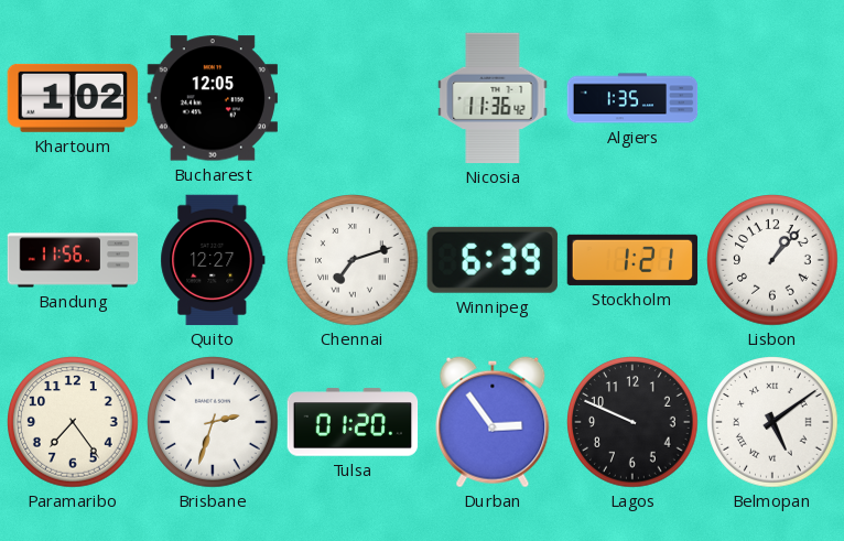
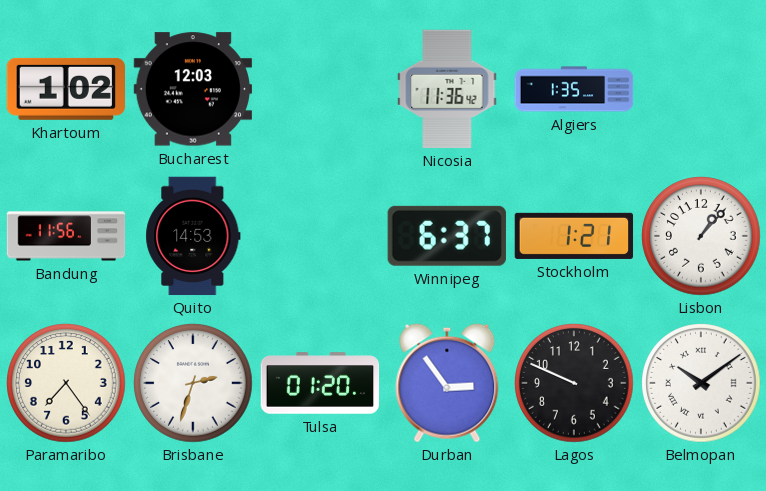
Bucharest: 12:05 -> 12:03
Quito: 12:27 -> 14:53
Chennai: 7:12 -> none
Winnipeg: 6:39 -> 6:37
Belmopan: 5:09 -> 10:09
